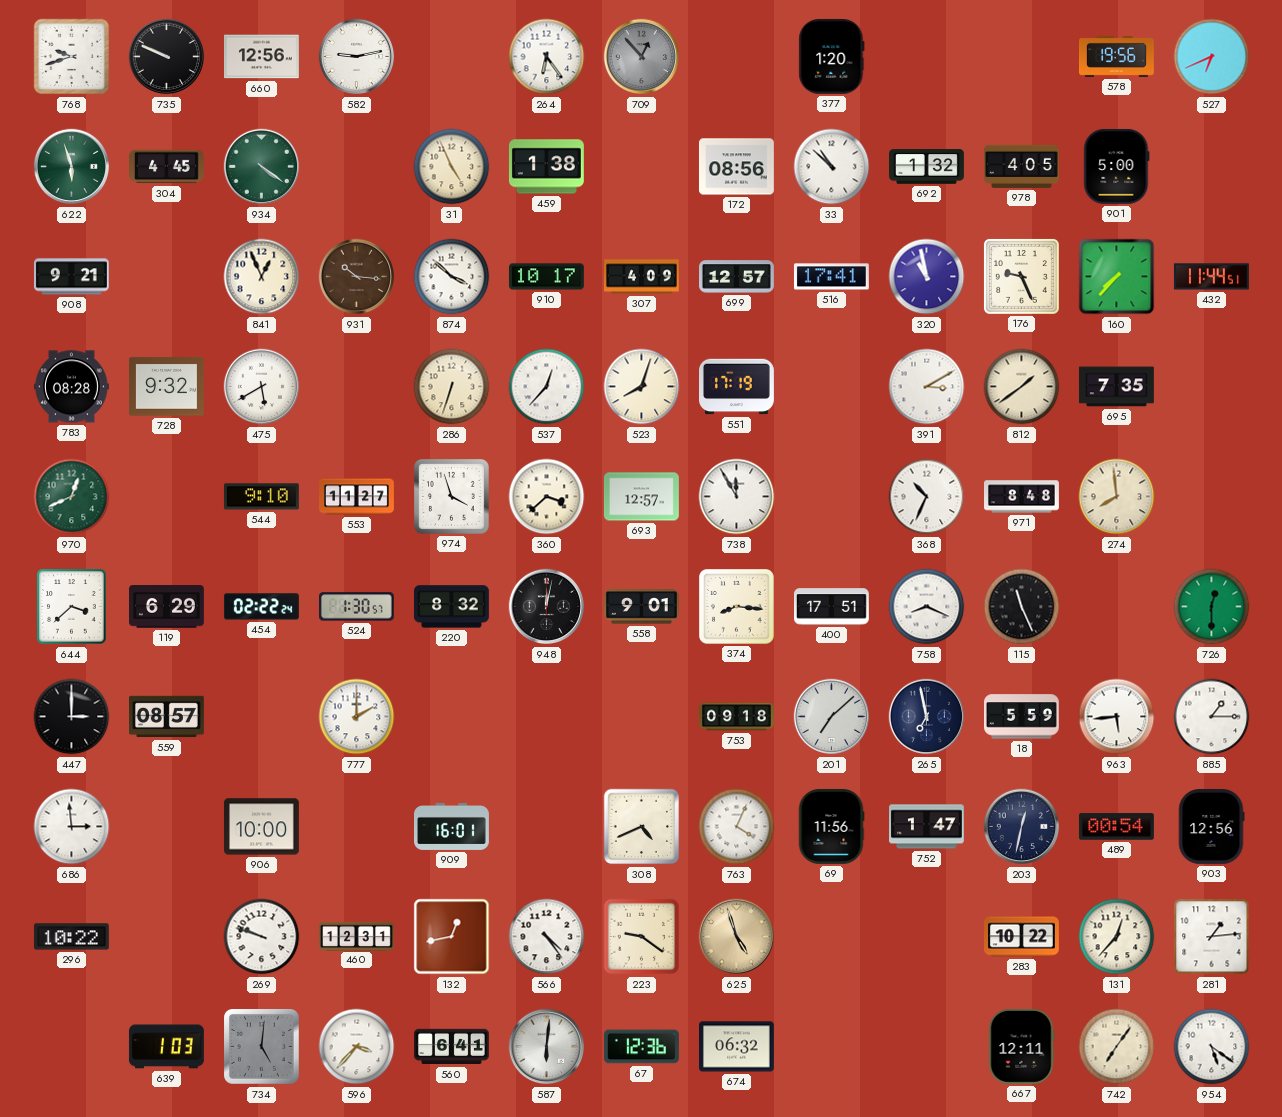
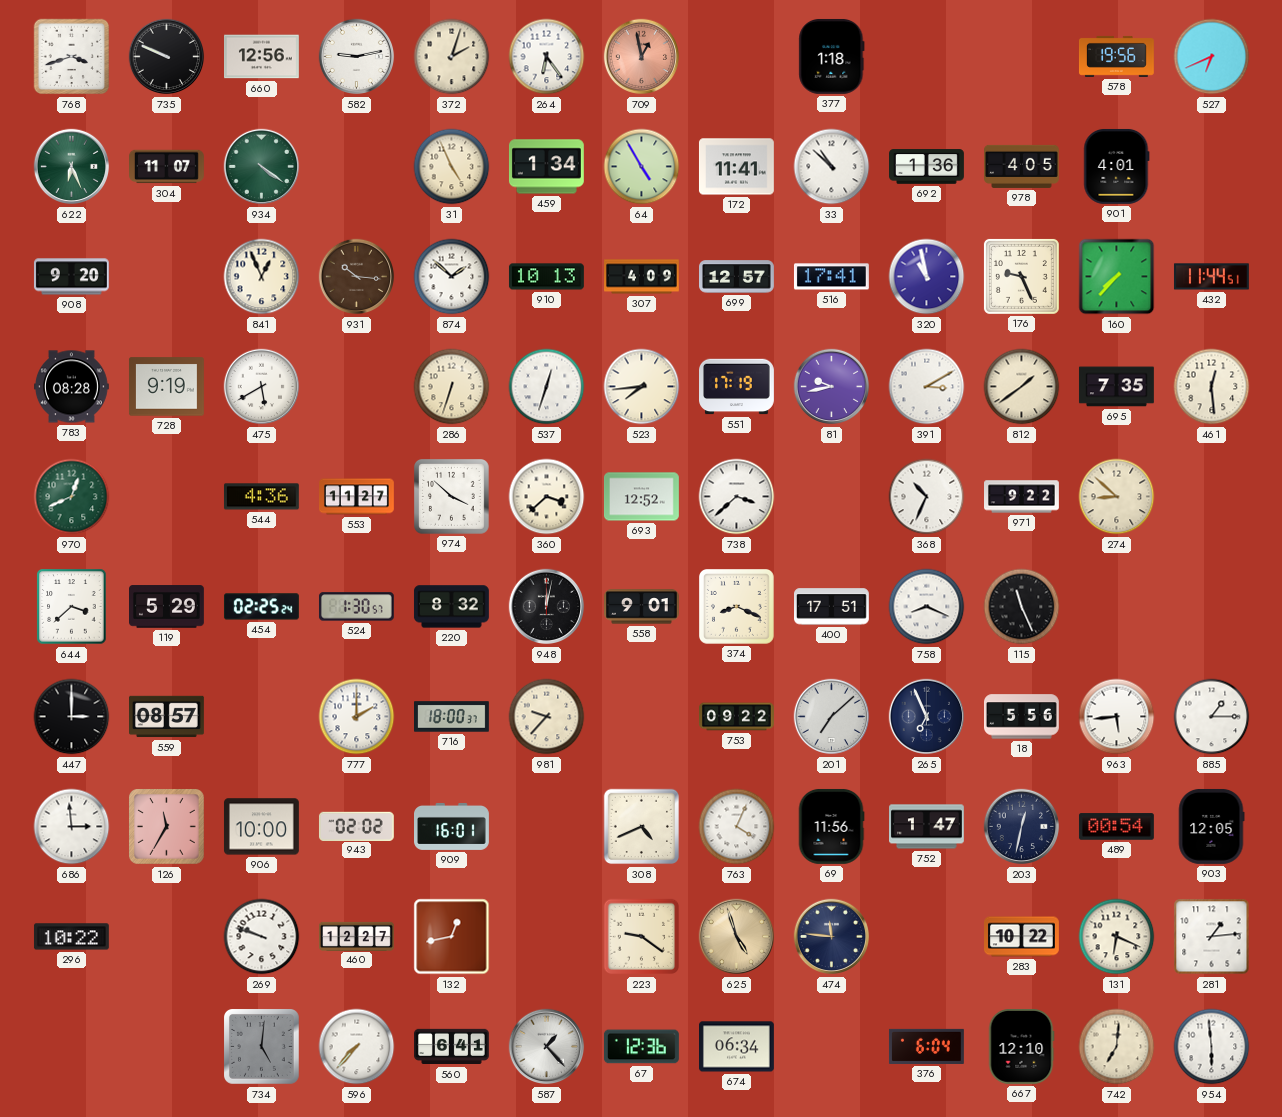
768: 9:42 -> 3:42
372: none -> 2:03
709: 12:53 -> 12:58
709 dial: grey -> salmon
377: 1:20 -> 1:18
622: 5:57 -> 6:26
304: 4:45 -> 11:07
459: 1:38 -> 1:34
64: none -> 4:55
172: 08:56 -> 11:41
692: 1:32 -> 1:36
901: 5:00 -> 4:01
908: 9:21 -> 9:20
874: 3:52 -> 1:52
910: 10:17 -> 10:13
728: 9:32 -> 9:19
537: 12:37 -> 12:33
523: 8:03 -> 7:44
81: none -> 9:43
461: none -> 12:29
544: 9:10 -> 4:36
974: 3:57 -> 3:52
693: 12:57 -> 12:52
738: 11:55 -> 3:38
971: 8:48 -> 9:22
274: 7:59 -> 8:52
119: 6:29 -> 5:29
454: 02:22 -> 02:25
374: 8:16 -> 8:19
726: 12:30 -> none
716: none -> 18:00
981: none -> 9:37
753: 09:18 -> 09:22
265: 6:58 -> 6:56
18: 5:59 -> 5:56
126: none -> 11:35
943: none -> 02:02
903: 12:56 -> 12:05
460: 12:31 -> 12:27
566: 4:24 -> none
474: none -> 11:46
131: 12:37 -> 6:19
639: 1:03 -> none
596: 3:37 -> 7:37
587: 6:01 -> 1:23
674: 06:32 -> 06:34
376: none -> 6:04
667: 12:11 -> 12:10
742: 7:06 -> 7:01
954: 5:21 -> 5:59
